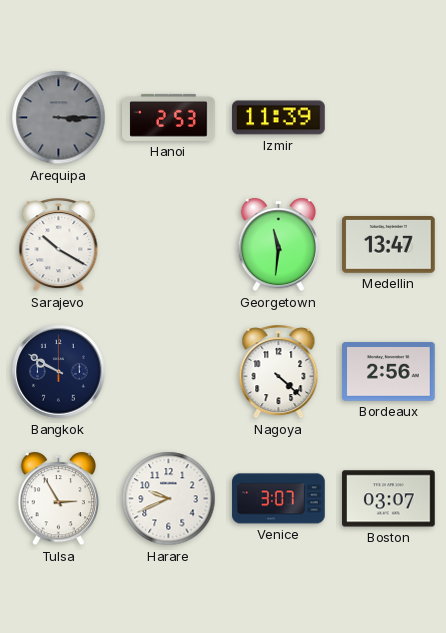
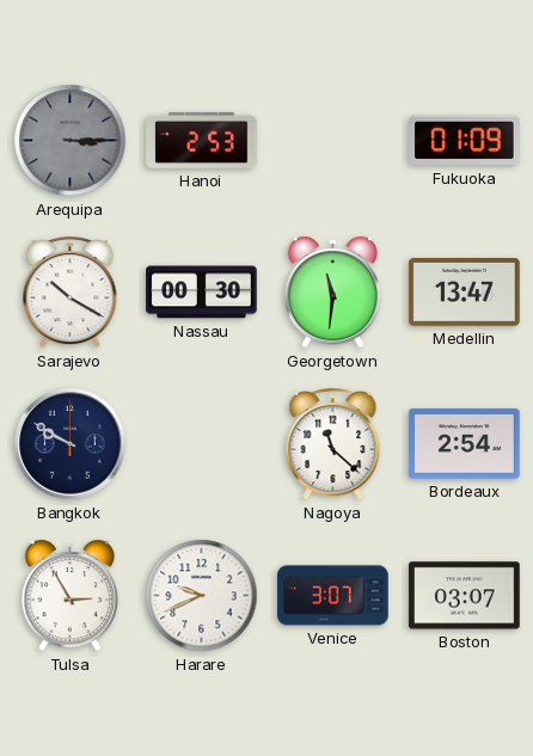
Izmir: 11:39 -> none
Fukuoka: none -> 01:09
Nassau: none -> 00:30
Nagoya: 4:22 -> 11:22
Bordeaux: 2:56 -> 2:54
